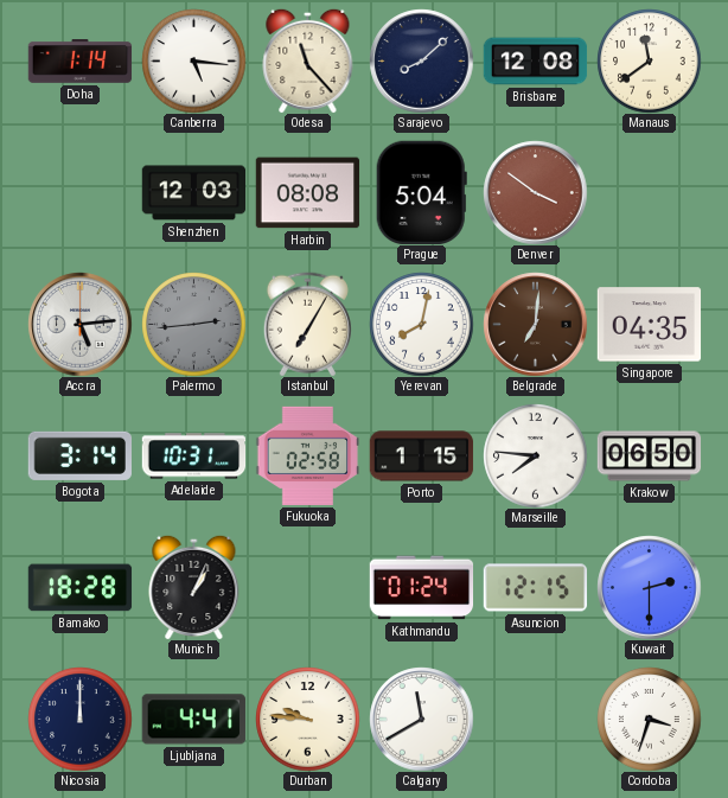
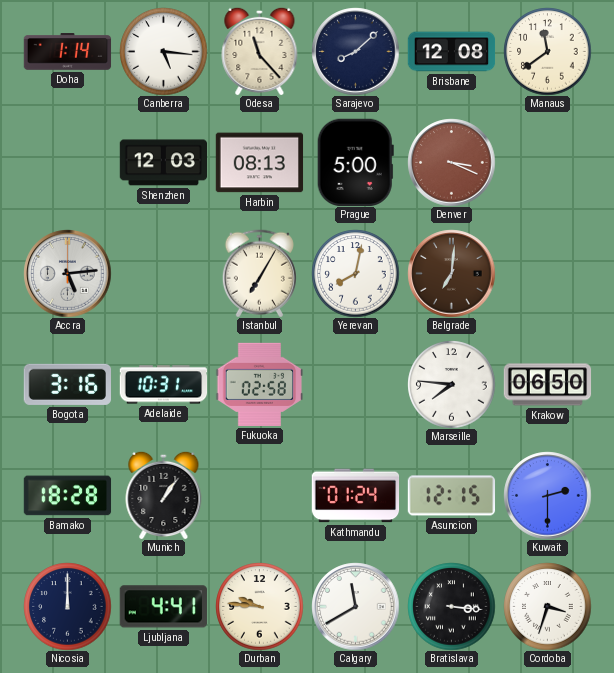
Harbin: 08:08 -> 08:13
Prague: 5:04 -> 5:00
Denver: 3:51 -> 3:19
Palermo: 2:44 -> none
Singapore: 04:35 -> none
Bogota: 3:14 -> 3:16
Porto: 1:15 -> none
Munich: 1:04 -> 1:06
Bratislava: none -> 3:16
